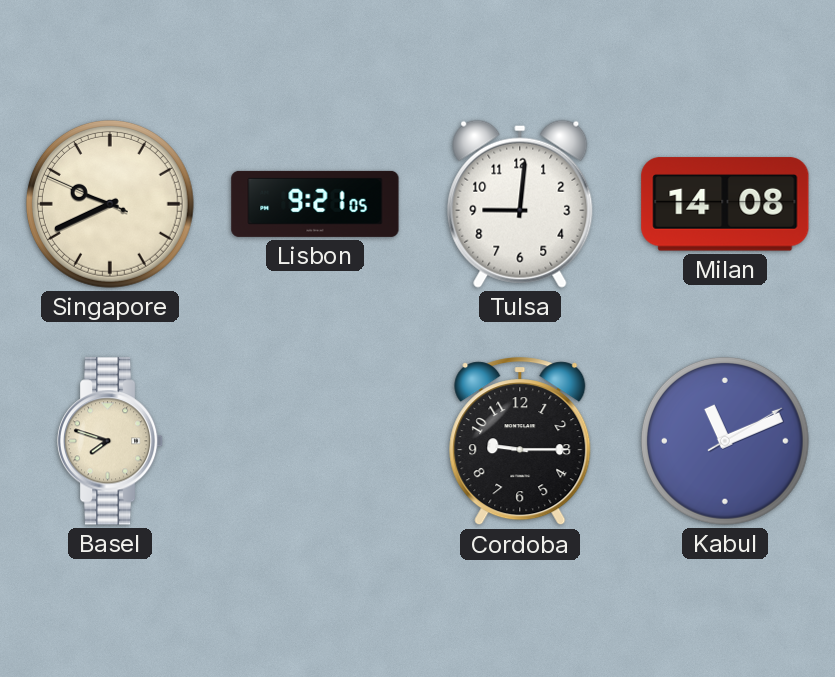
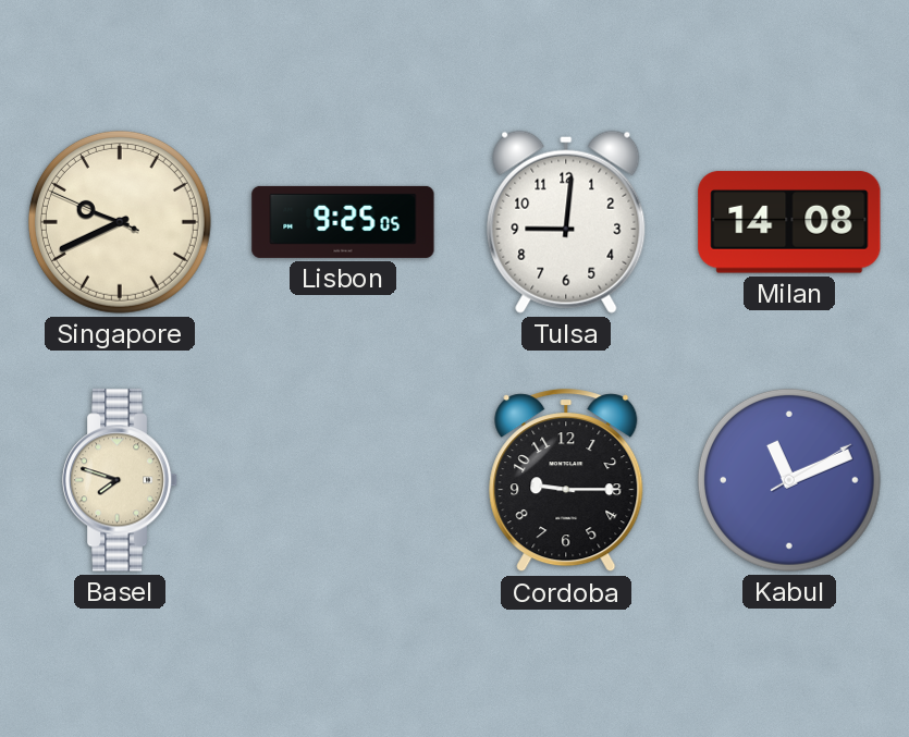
Lisbon: 9:21 -> 9:25
